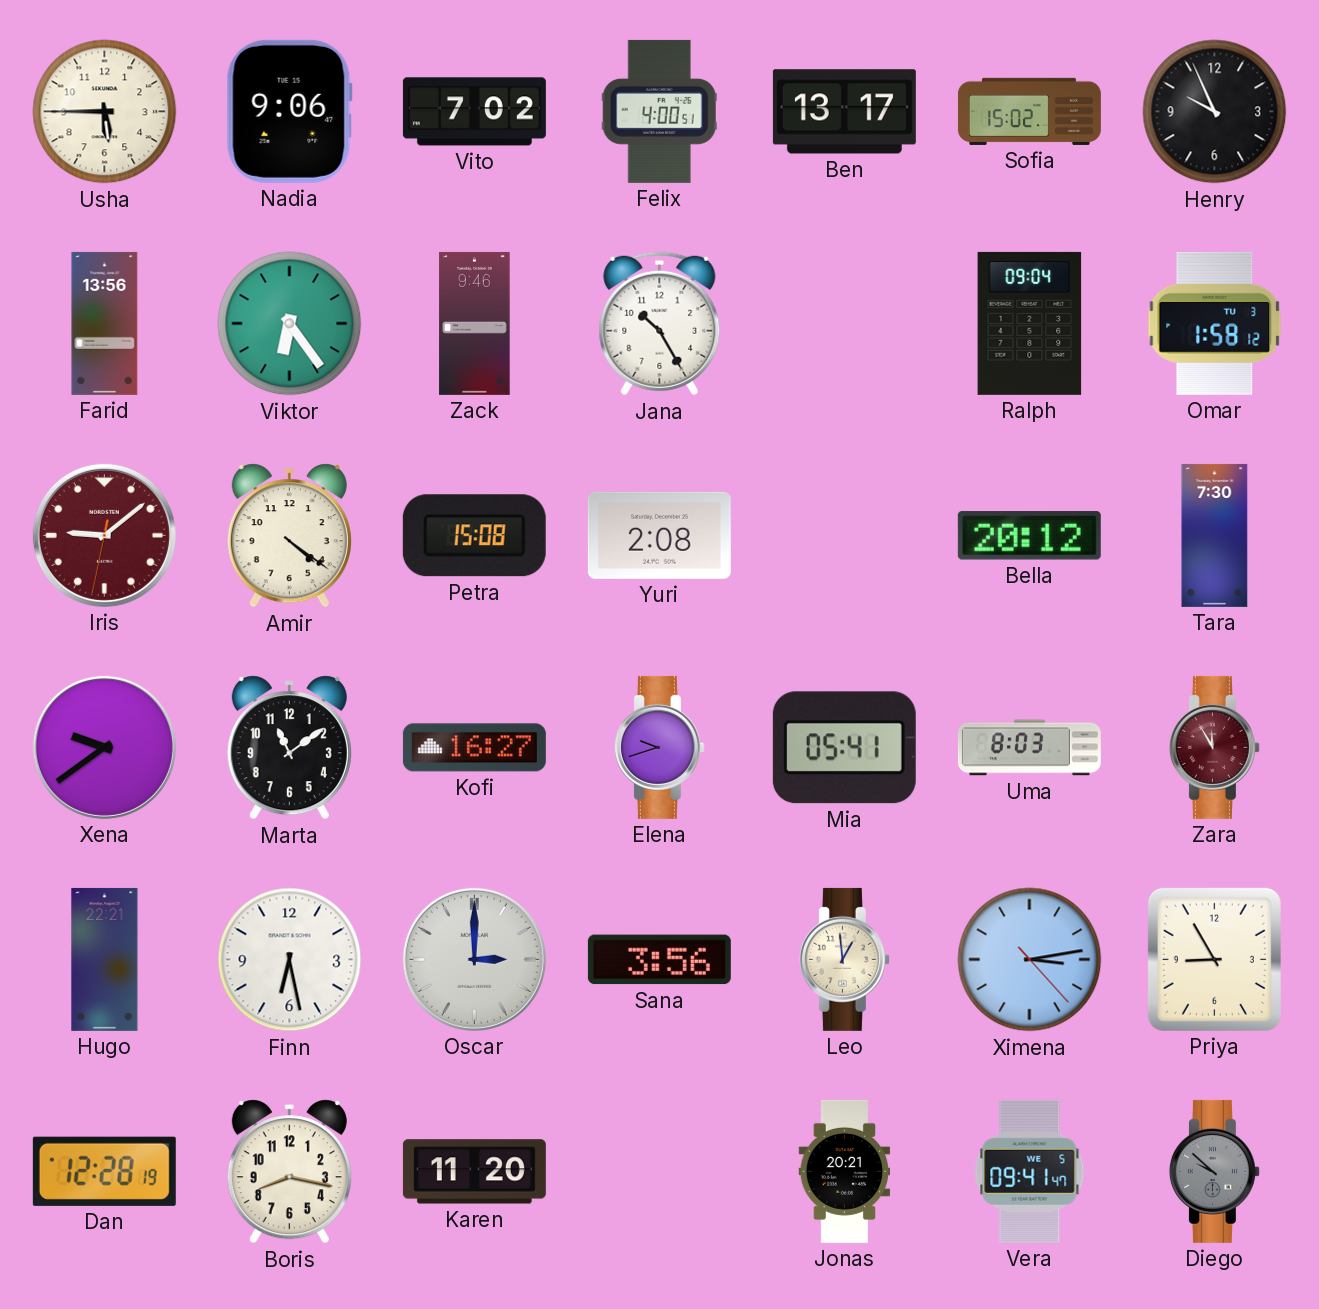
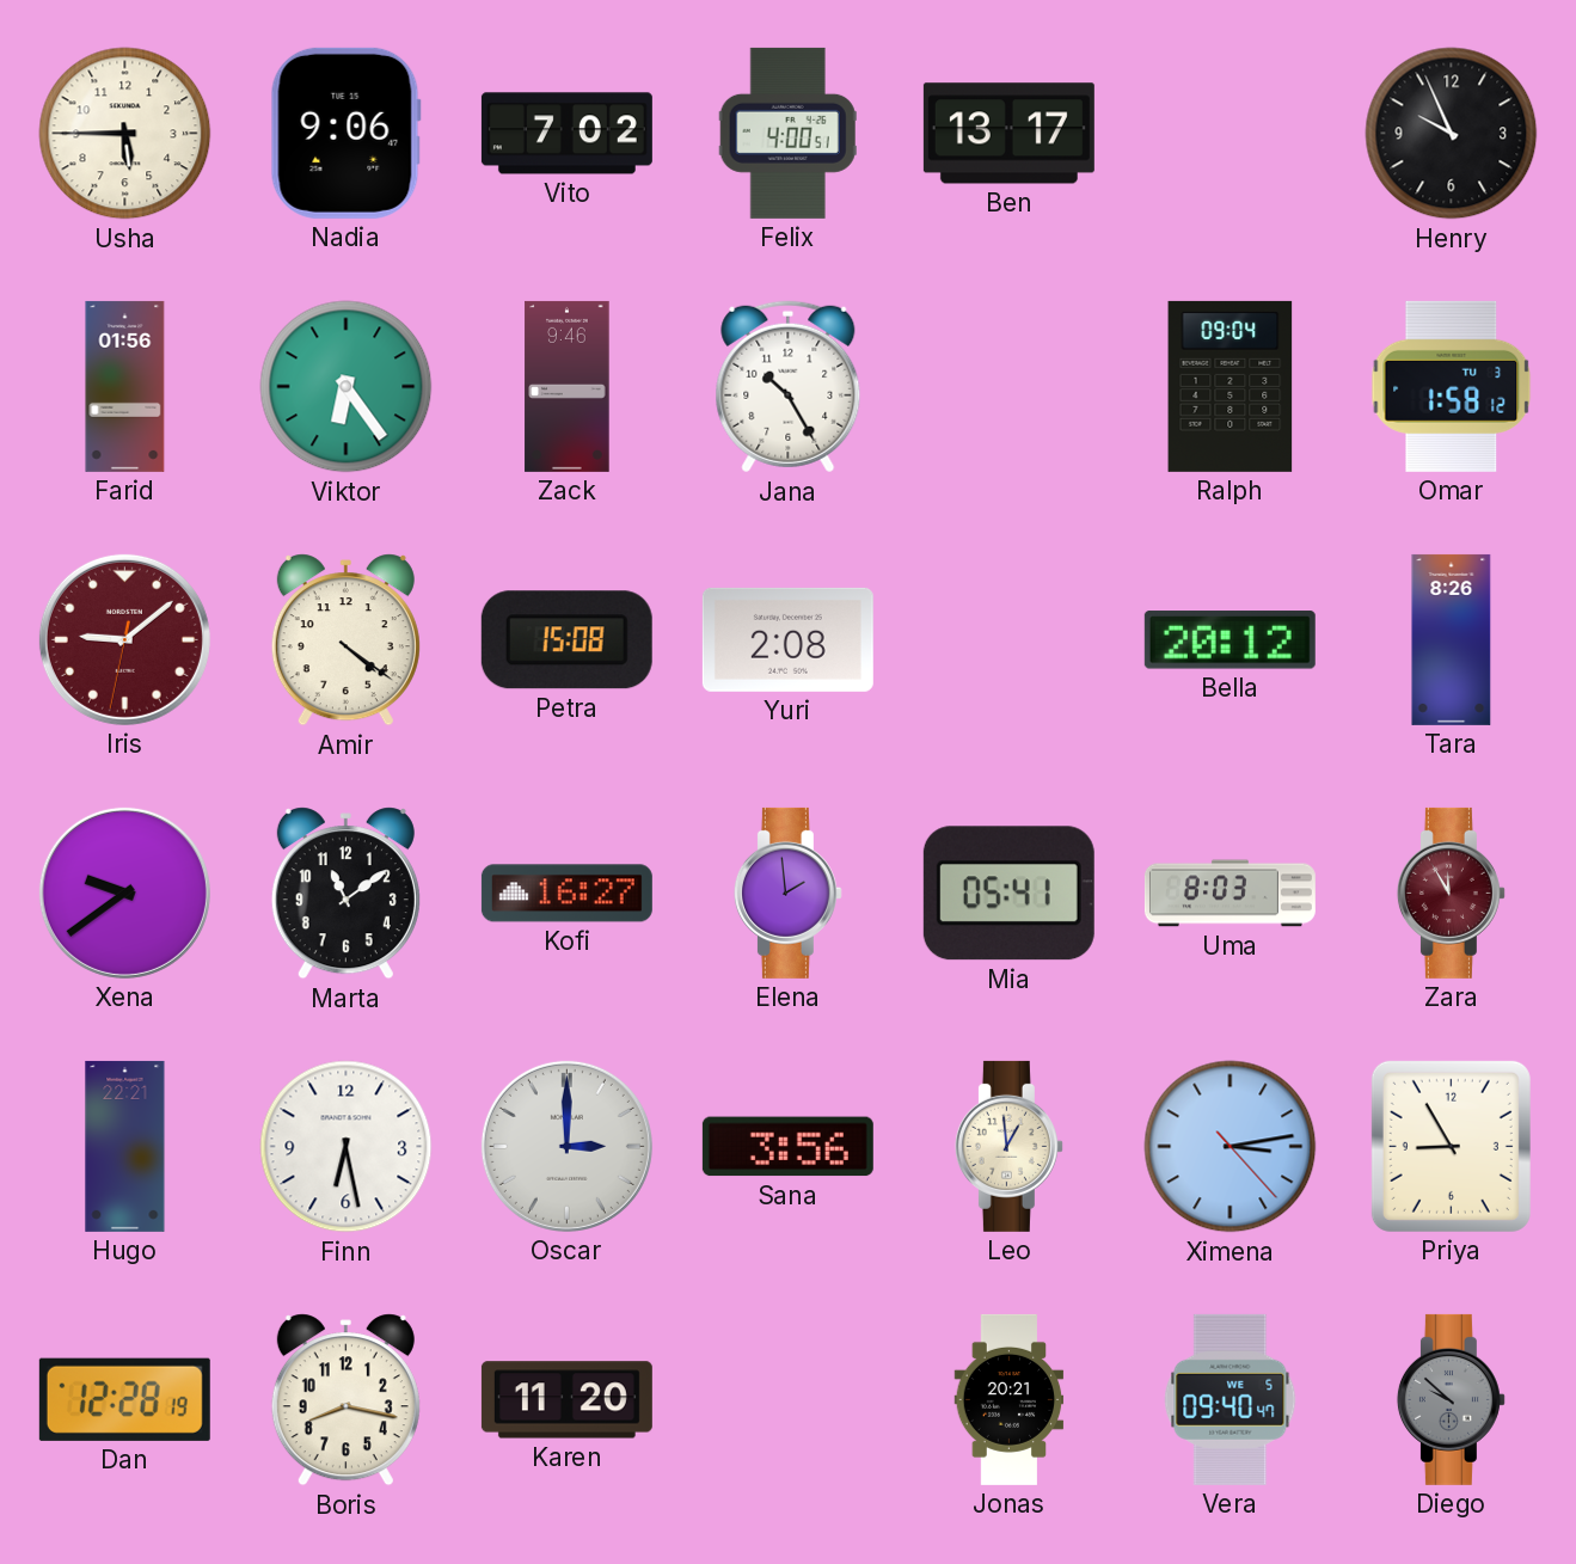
Sofia: 15:02 -> none
Farid: 13:56 -> 01:56
Tara: 7:30 -> 8:26
Elena: 9:42 -> 1:59
Vera: 09:41 -> 09:40
